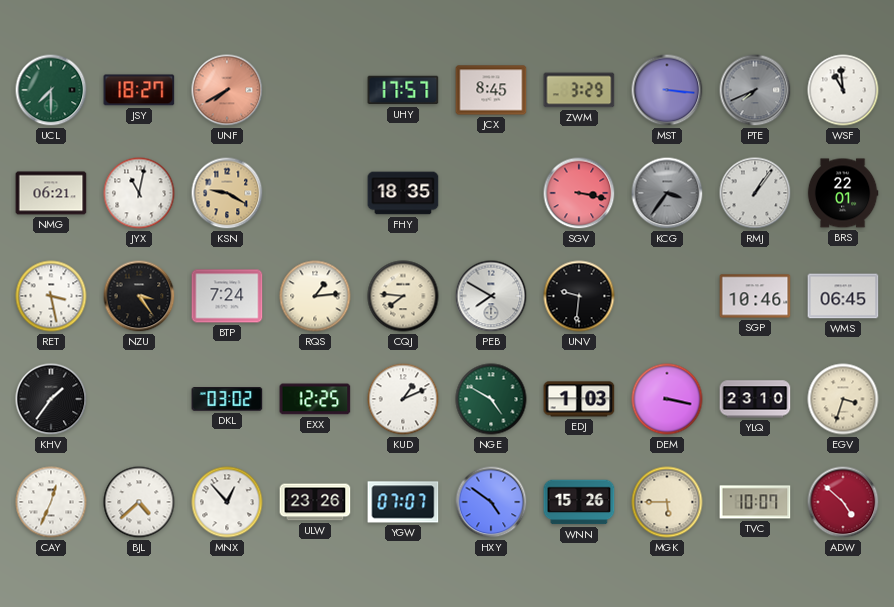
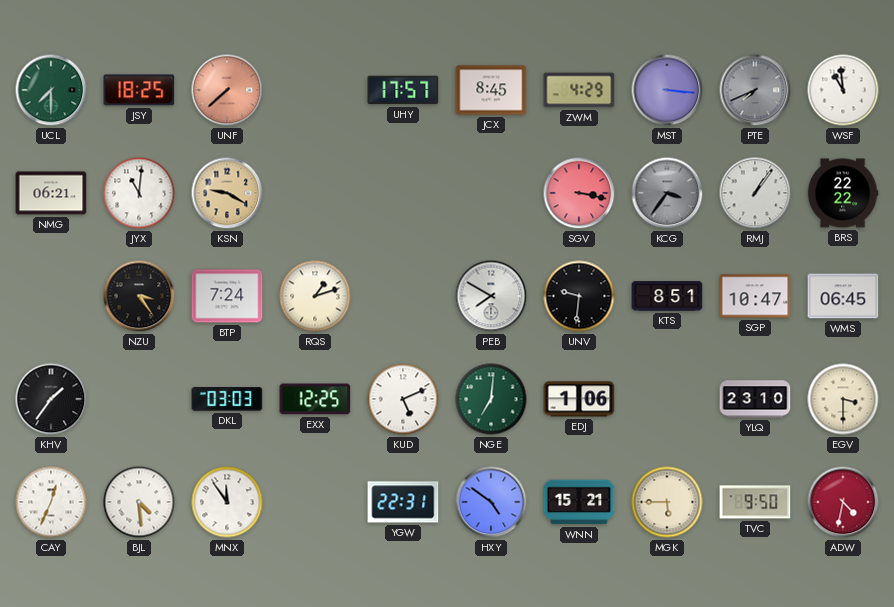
JSY: 18:27 -> 18:25
UNF: 7:40 -> 7:38
ZWM: 3:29 -> 4:29
JYX: 11:02 -> 11:01
FHY: 18:35 -> none
BRS: 22:01 -> 22:22
RET: 3:28 -> none
RQS: 1:14 -> 1:12
CQJ: 7:46 -> none
KTS: none -> 8:51
SGP: 10:46 -> 10:47
DKL: 03:02 -> 03:03
KUD: 1:11 -> 5:11
NGE: 4:50 -> 7:01
EDJ: 1:03 -> 1:06
DEM: 3:17 -> none
EGV: 3:33 -> 3:30
BJL: 4:38 -> 4:29
MNX: 12:53 -> 11:54
ULW: 23:26 -> none
YGW: 07:07 -> 22:31
WNN: 15:26 -> 15:21
TVC: 10:07 -> 9:50
ADW: 4:52 -> 4:32
